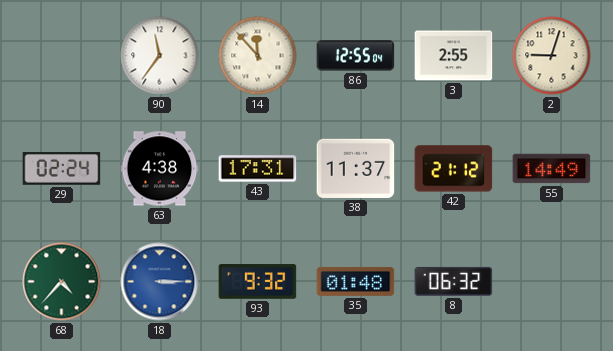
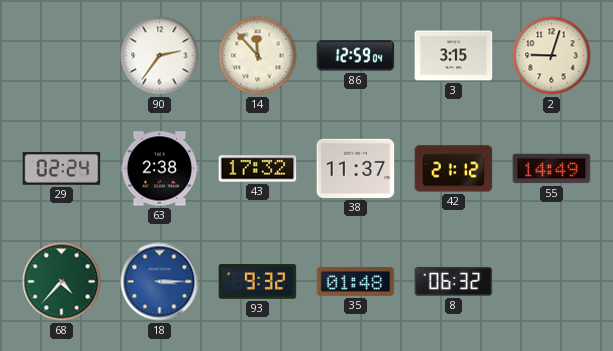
90: 11:36 -> 2:36
86: 12:55 -> 12:59
3: 2:55 -> 3:15
63: 4:38 -> 2:38
43: 17:31 -> 17:32
